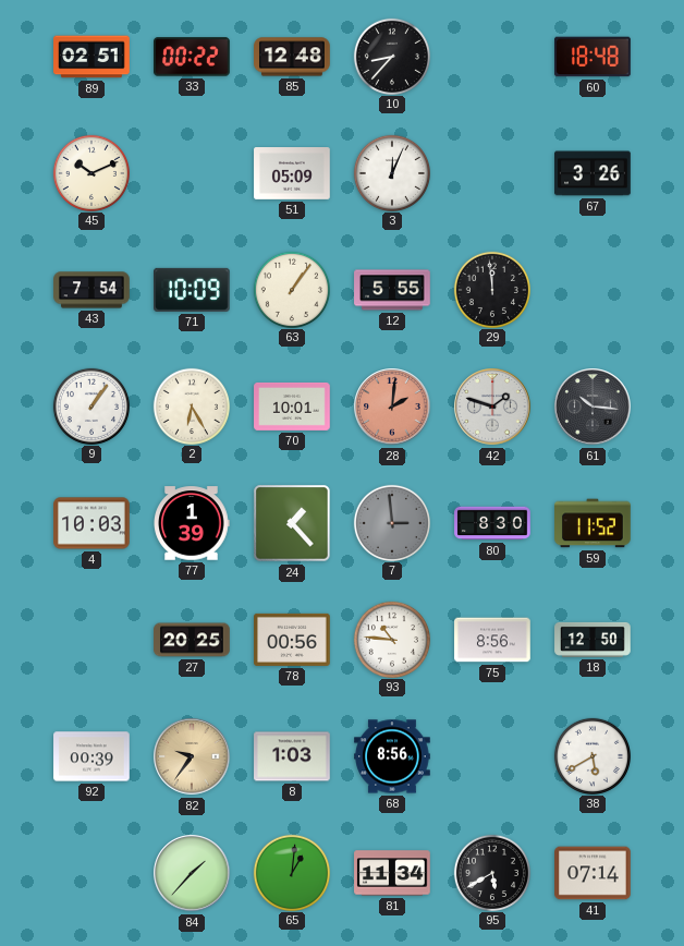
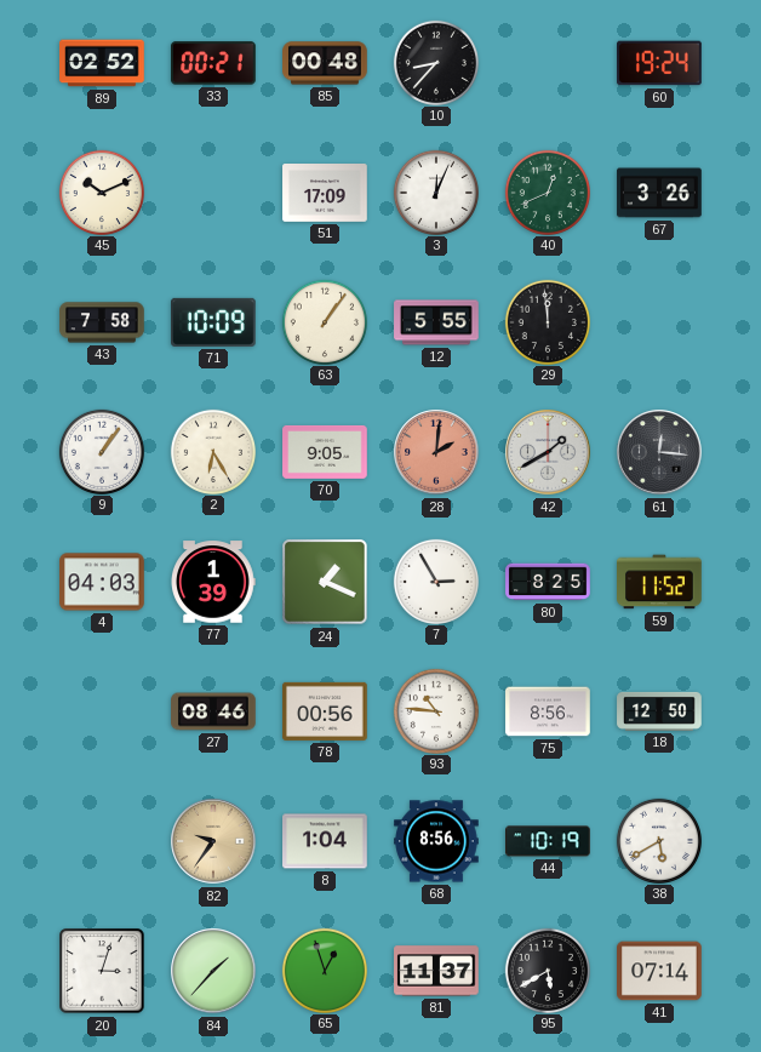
89: 02:51 -> 02:52
33: 00:22 -> 00:21
85: 12:48 -> 00:48
60: 18:48 -> 19:24
51: 05:09 -> 17:09
40: none -> 12:41
43: 7:54 -> 7:58
70: 10:01 -> 9:05
42: 1:48 -> 1:40
61: 10:16 -> 12:16
4: 10:03 -> 04:03
24: 1:23 -> 1:19
7: 2:59 -> 2:55
7 dial: grey -> white
80: 8:30 -> 8:25
27: 20:25 -> 08:46
92: 00:39 -> none
8: 1:03 -> 1:04
44: none -> 10:19
20: none -> 3:03
65: 1:01 -> 12:57
81: 11:34 -> 11:37
